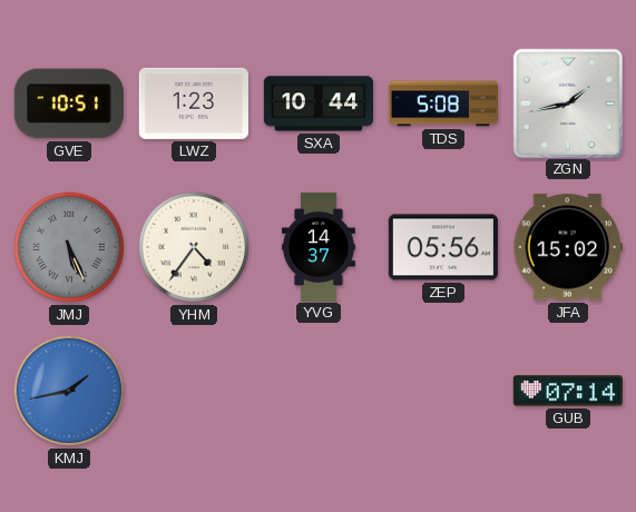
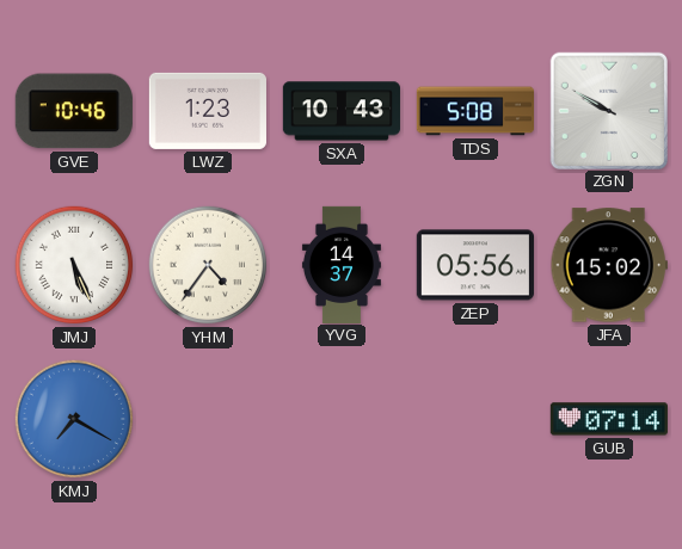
GVE: 10:51 -> 10:46
SXA: 10:44 -> 10:43
ZGN: 1:43 -> 9:50
JMJ dial: grey -> white
KMJ: 1:43 -> 7:20
